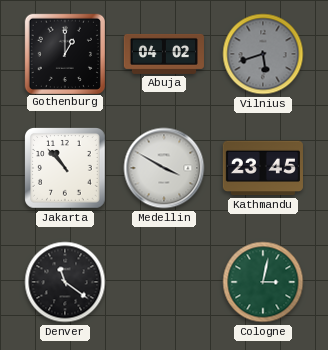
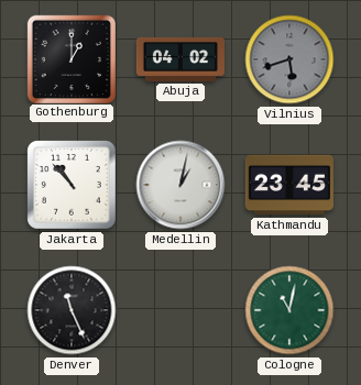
Medellin: 3:50 -> 1:02
Denver: 11:21 -> 11:26
Cologne: 3:02 -> 11:02
